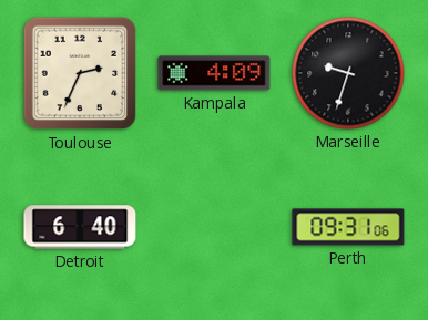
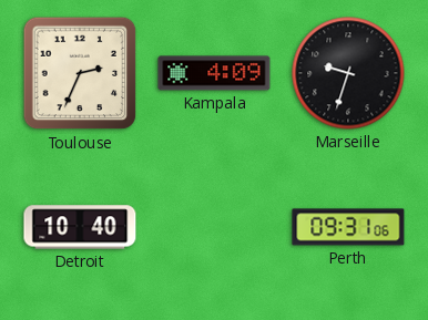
Detroit: 6:40 -> 10:40
